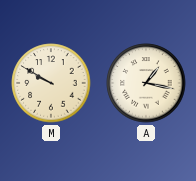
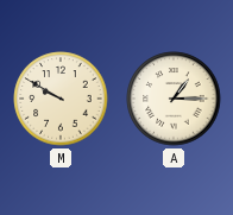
A: 1:17 -> 1:15
